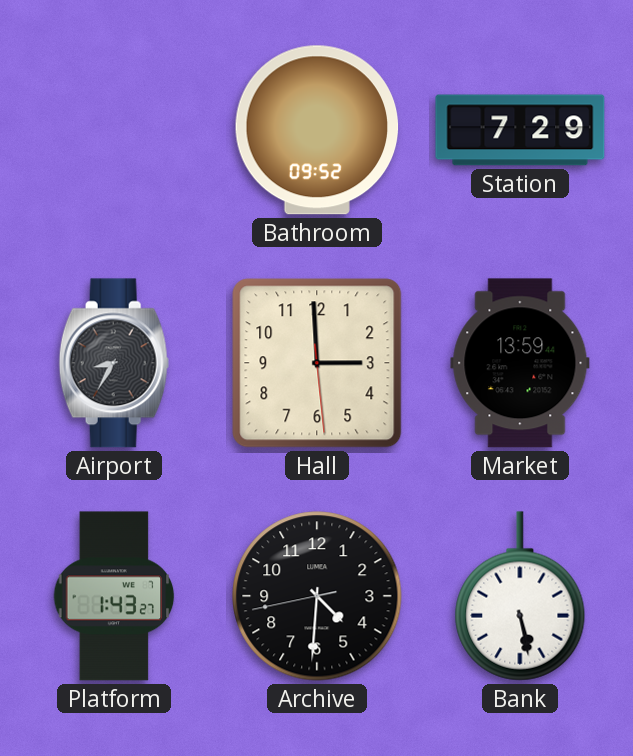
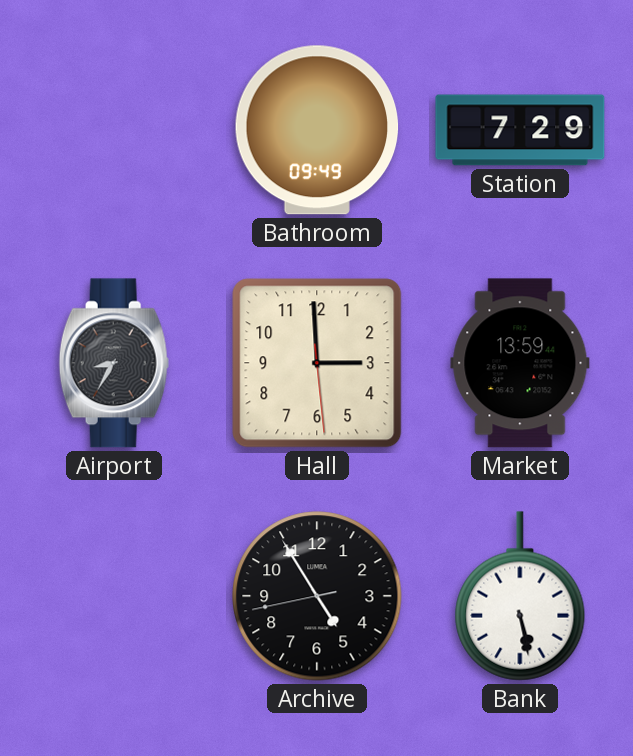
Bathroom: 09:52 -> 09:49
Platform: 1:43 -> none
Archive: 4:30 -> 4:54
